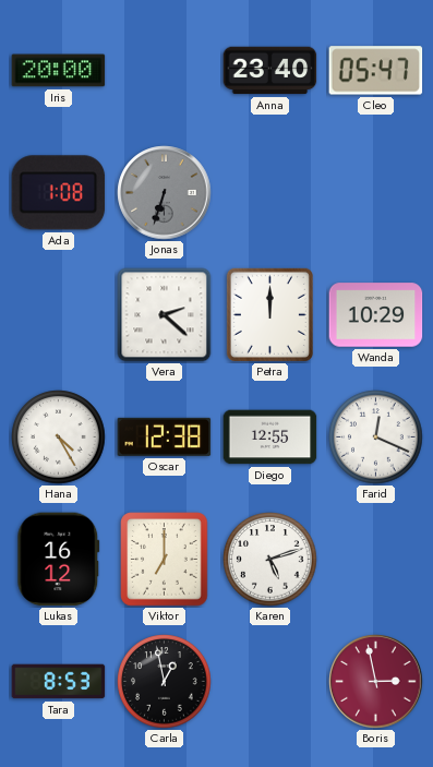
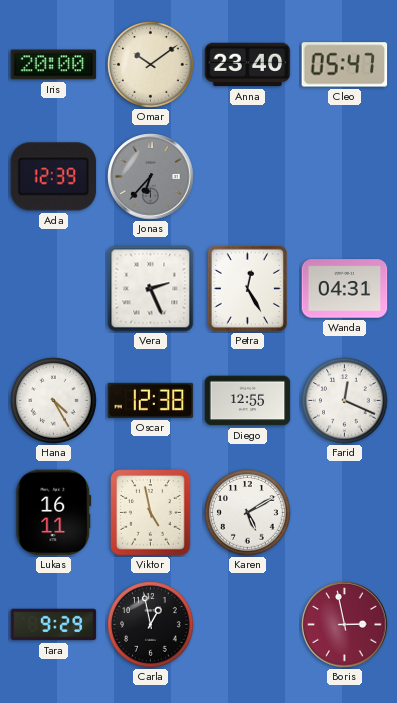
Omar: none -> 10:09
Ada: 1:08 -> 12:39
Jonas: 6:33 -> 6:37
Vera: 2:22 -> 2:26
Petra: 12:00 -> 12:25
Wanda: 10:29 -> 04:31
Lukas: 16:12 -> 16:11
Viktor: 7:00 -> 4:58
Karen: 5:12 -> 5:10
Tara: 8:53 -> 9:29
